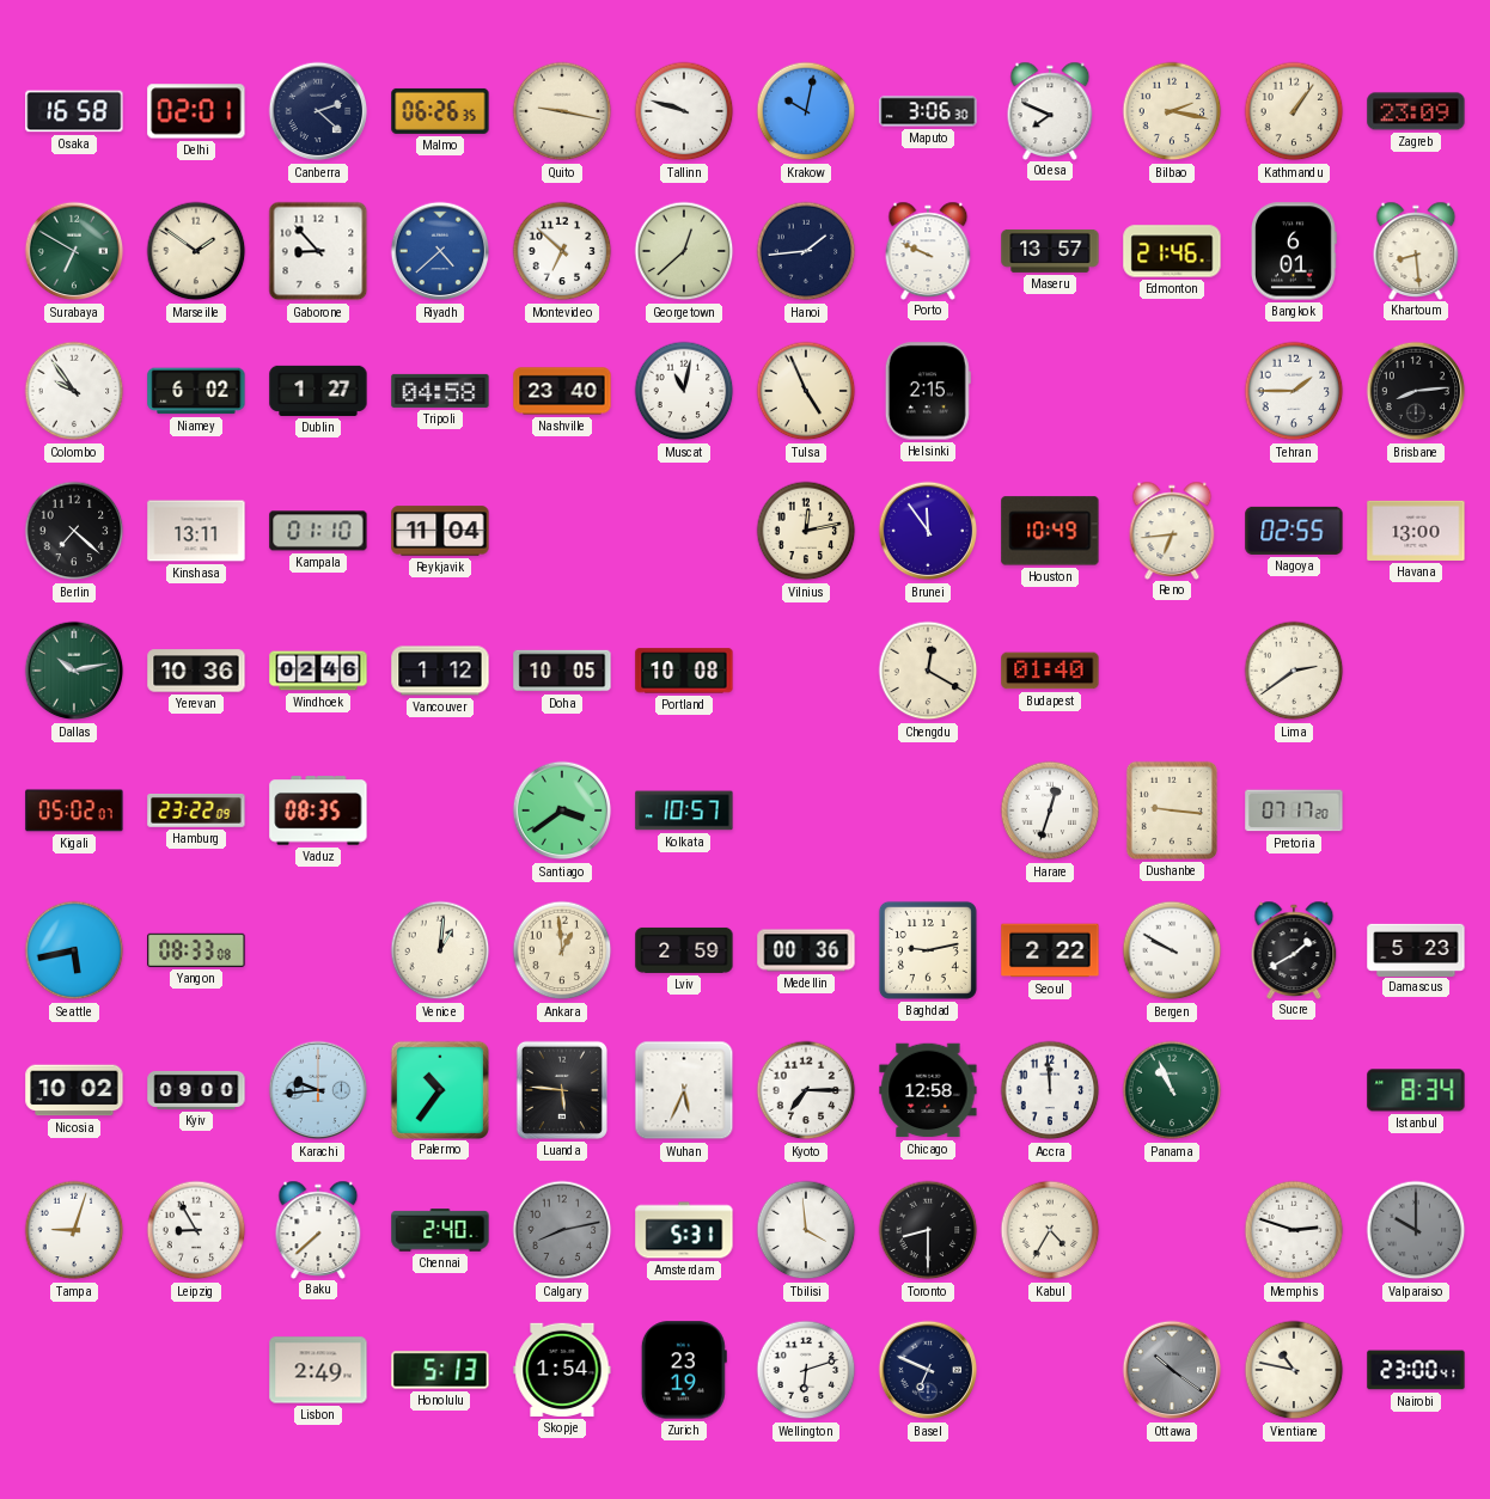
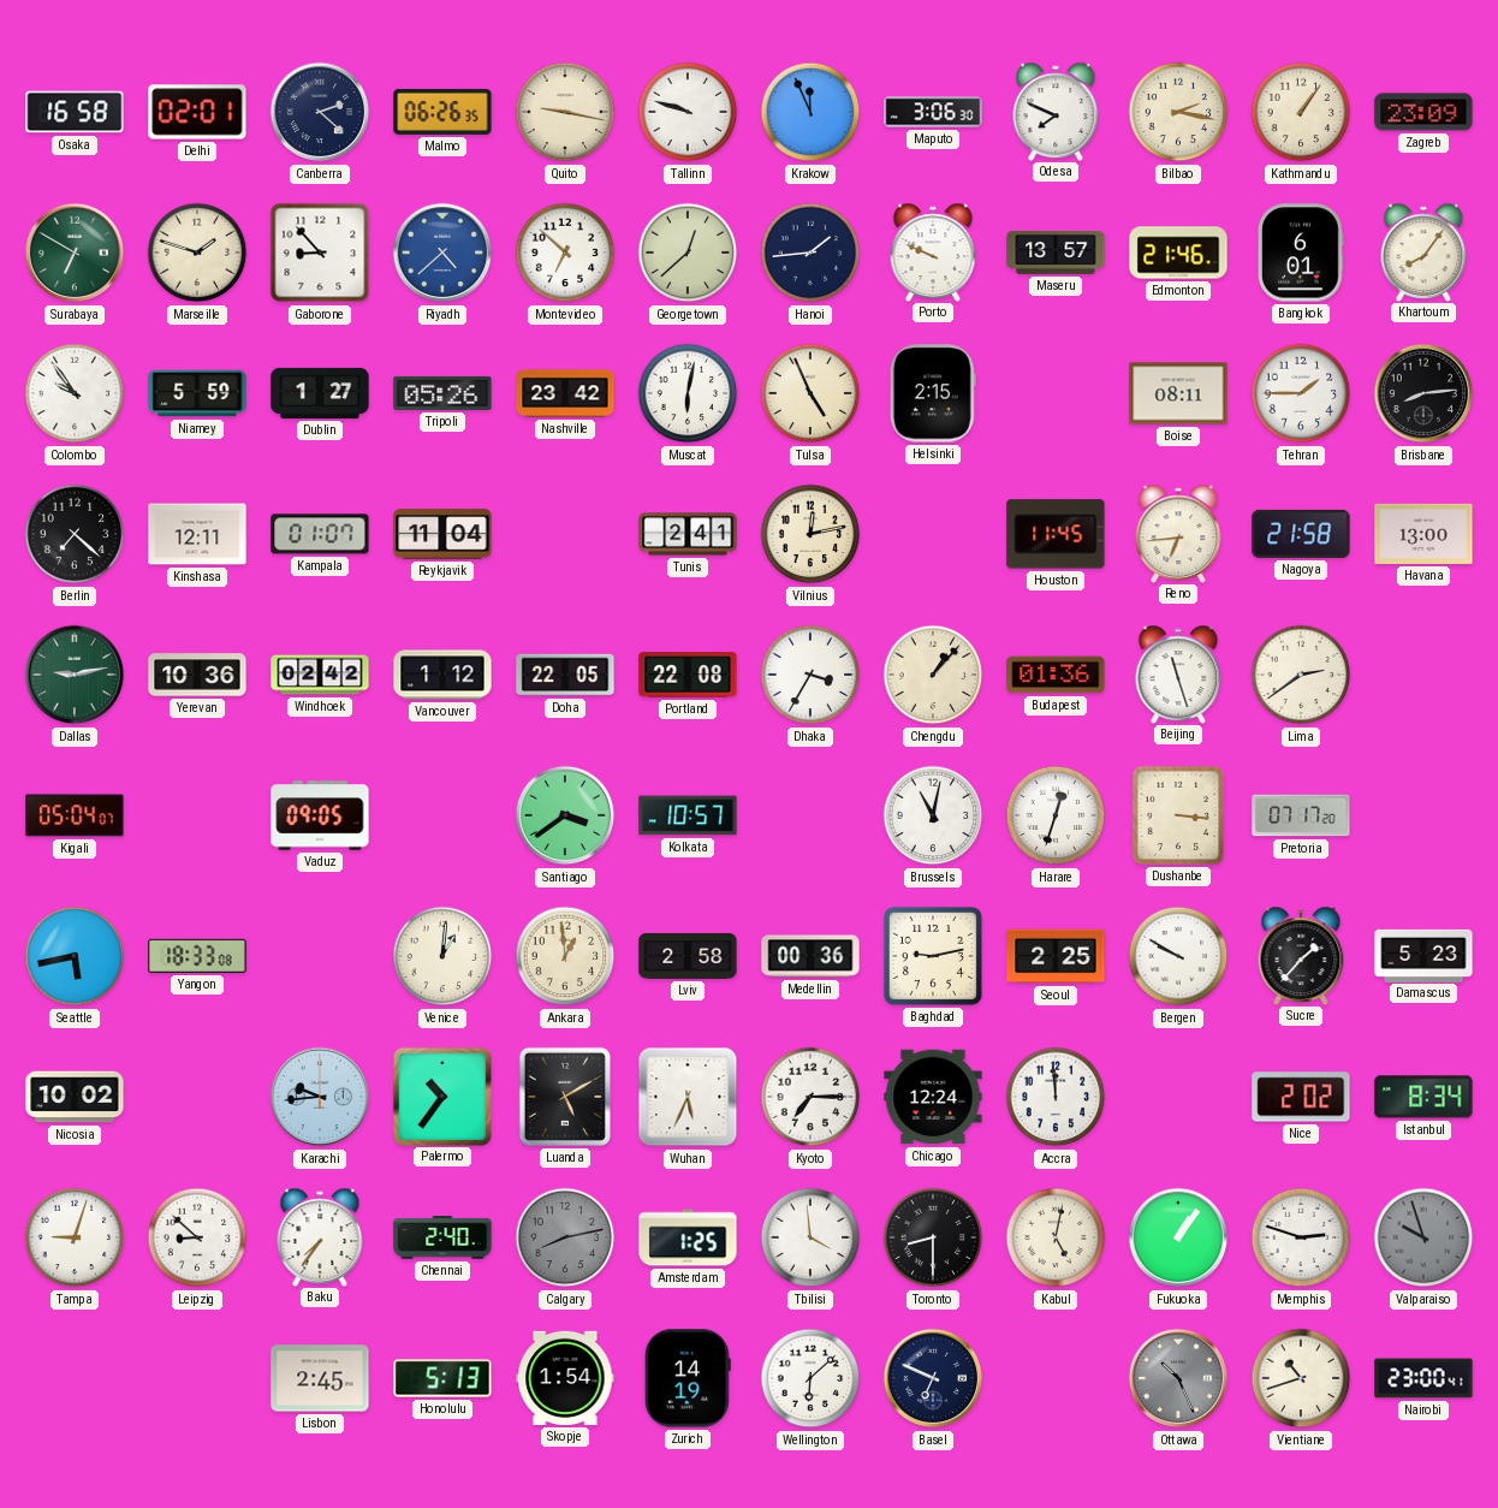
Krakow: 10:02 -> 11:56
Marseille: 1:51 -> 1:48
Khartoum: 8:29 -> 8:06
Niamey: 6:02 -> 5:59
Tripoli: 04:58 -> 05:26
Nashville: 23:40 -> 23:42
Muscat: 11:02 -> 6:02
Boise: none -> 08:11
Kinshasa: 13:11 -> 12:11
Kampala: 01:10 -> 01:07
Tunis: none -> 2:41
Brunei: 11:54 -> none
Houston: 10:49 -> 11:45
Nagoya: 02:55 -> 21:58
Dallas: 10:13 -> 9:13
Windhoek: 02:46 -> 02:42
Doha: 10:05 -> 22:05
Portland: 10:08 -> 22:08
Dhaka: none -> 3:35
Chengdu: 12:20 -> 1:07
Budapest: 01:40 -> 01:36
Beijing: none -> 11:27
Kigali: 05:02 -> 05:04
Hamburg: 23:22 -> none
Vaduz: 08:35 -> 09:05
Brussels: none -> 11:02
Dushanbe: 9:16 -> 3:16
Yangon: 08:33 -> 18:33
Lviv: 2:59 -> 2:58
Seoul: 2:22 -> 2:25
Sucre: 1:40 -> 1:37
Kyiv: 09:00 -> none
Luanda: 5:46 -> 5:10
Chicago: 12:58 -> 12:24
Panama: 10:56 -> none
Nice: none -> 2:02
Leipzig: 8:55 -> 8:52
Baku: 7:38 -> 7:36
Amsterdam: 5:31 -> 1:25
Kabul: 4:35 -> 5:02
Fukuoka: none -> 1:06
Valparaiso: 10:00 -> 9:57
Lisbon: 2:49 -> 2:45
Zurich: 23:19 -> 14:19
Wellington: 6:12 -> 6:08
Ottawa: 10:21 -> 10:26
Vientiane: 10:47 -> 10:42
